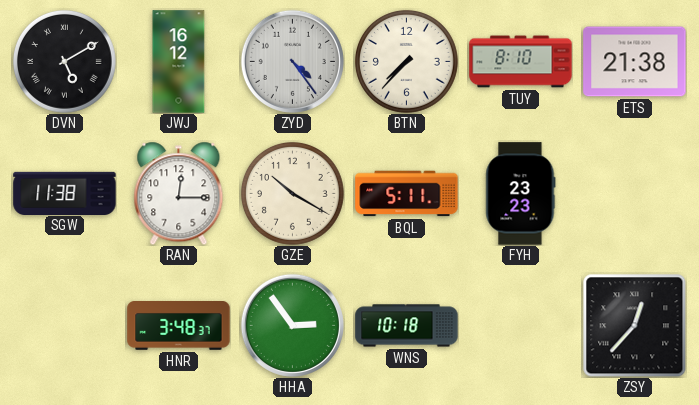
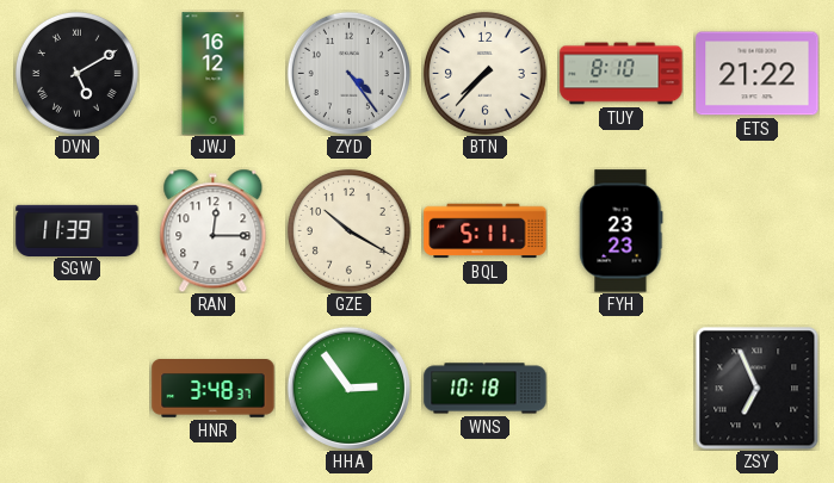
ETS: 21:38 -> 21:22
SGW: 11:38 -> 11:39
ZSY: 12:37 -> 6:56
